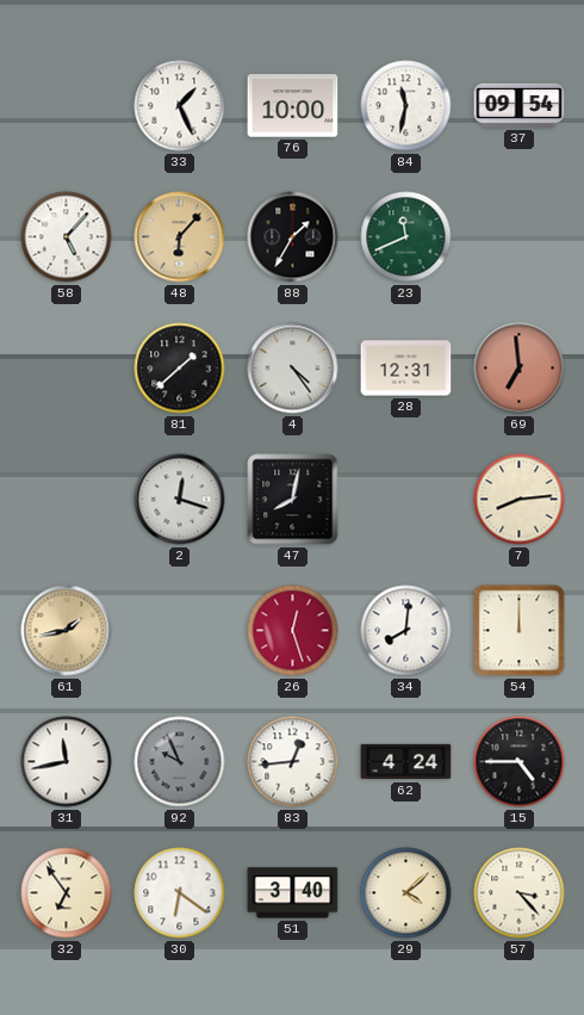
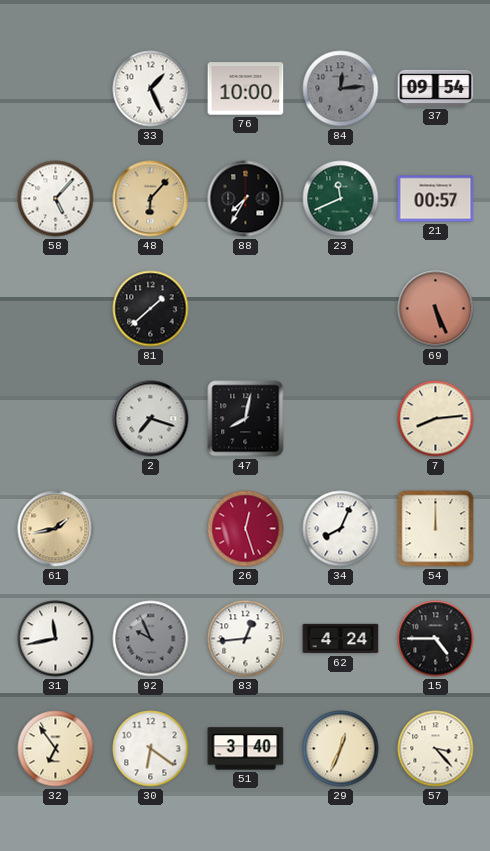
84: 11:32 -> 12:14
84 dial: white -> grey
88: 1:35 -> 7:35
21: none -> 00:57
4: 4:24 -> none
28: 12:31 -> none
69: 6:59 -> 5:26
2: 12:18 -> 7:18
34: 8:01 -> 8:04
29: 4:08 -> 12:34
